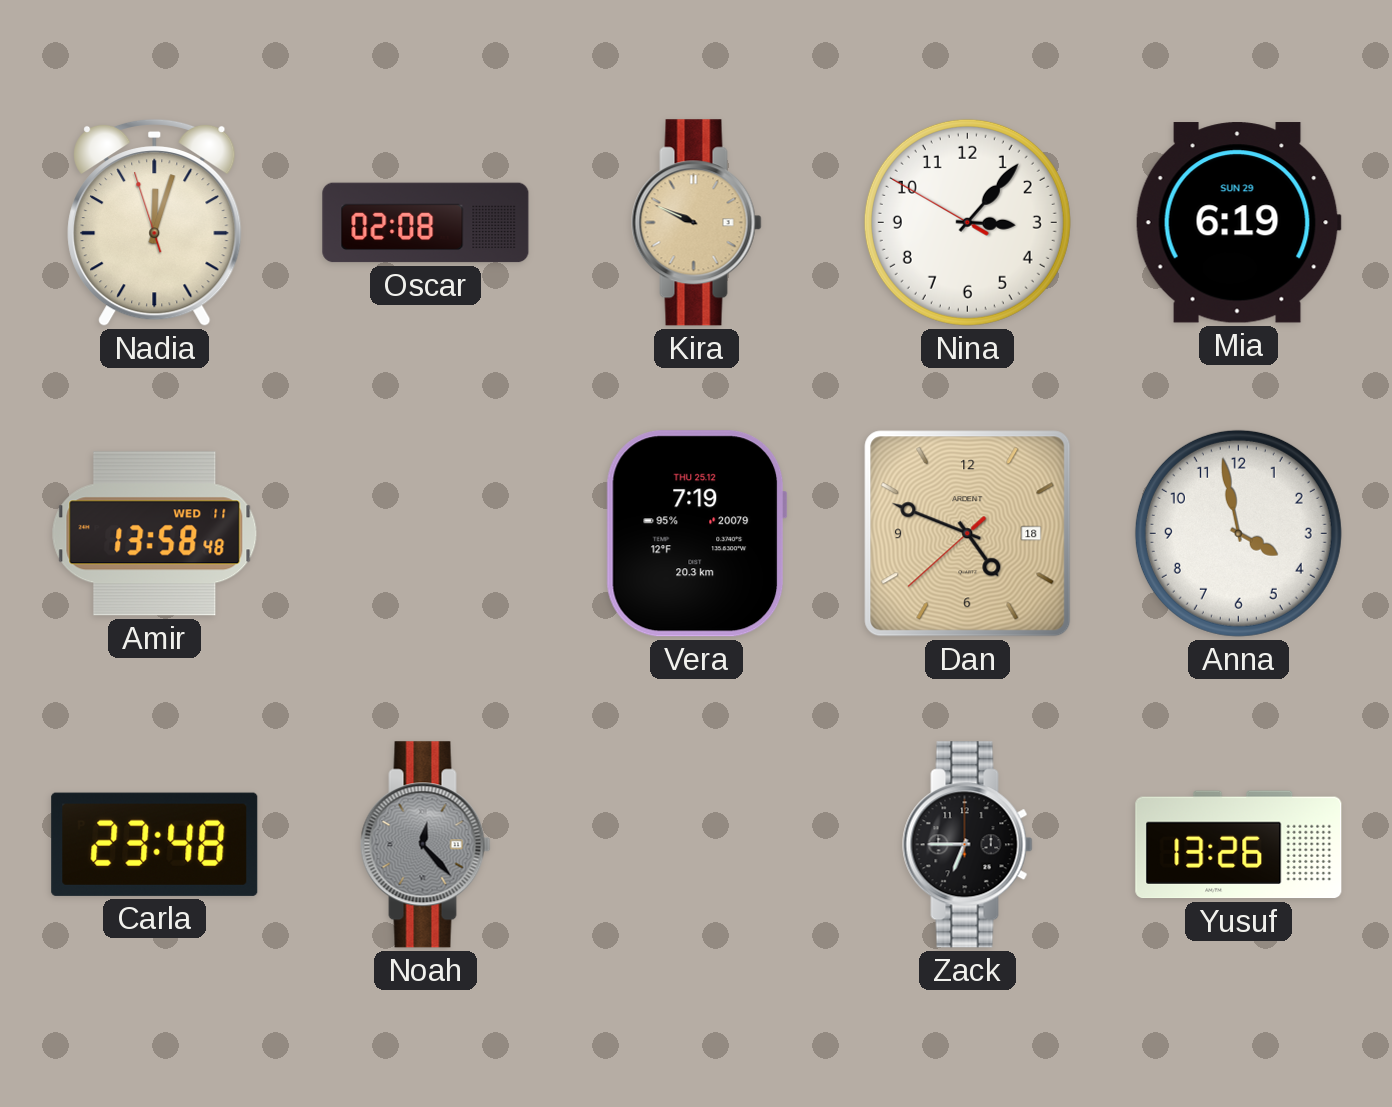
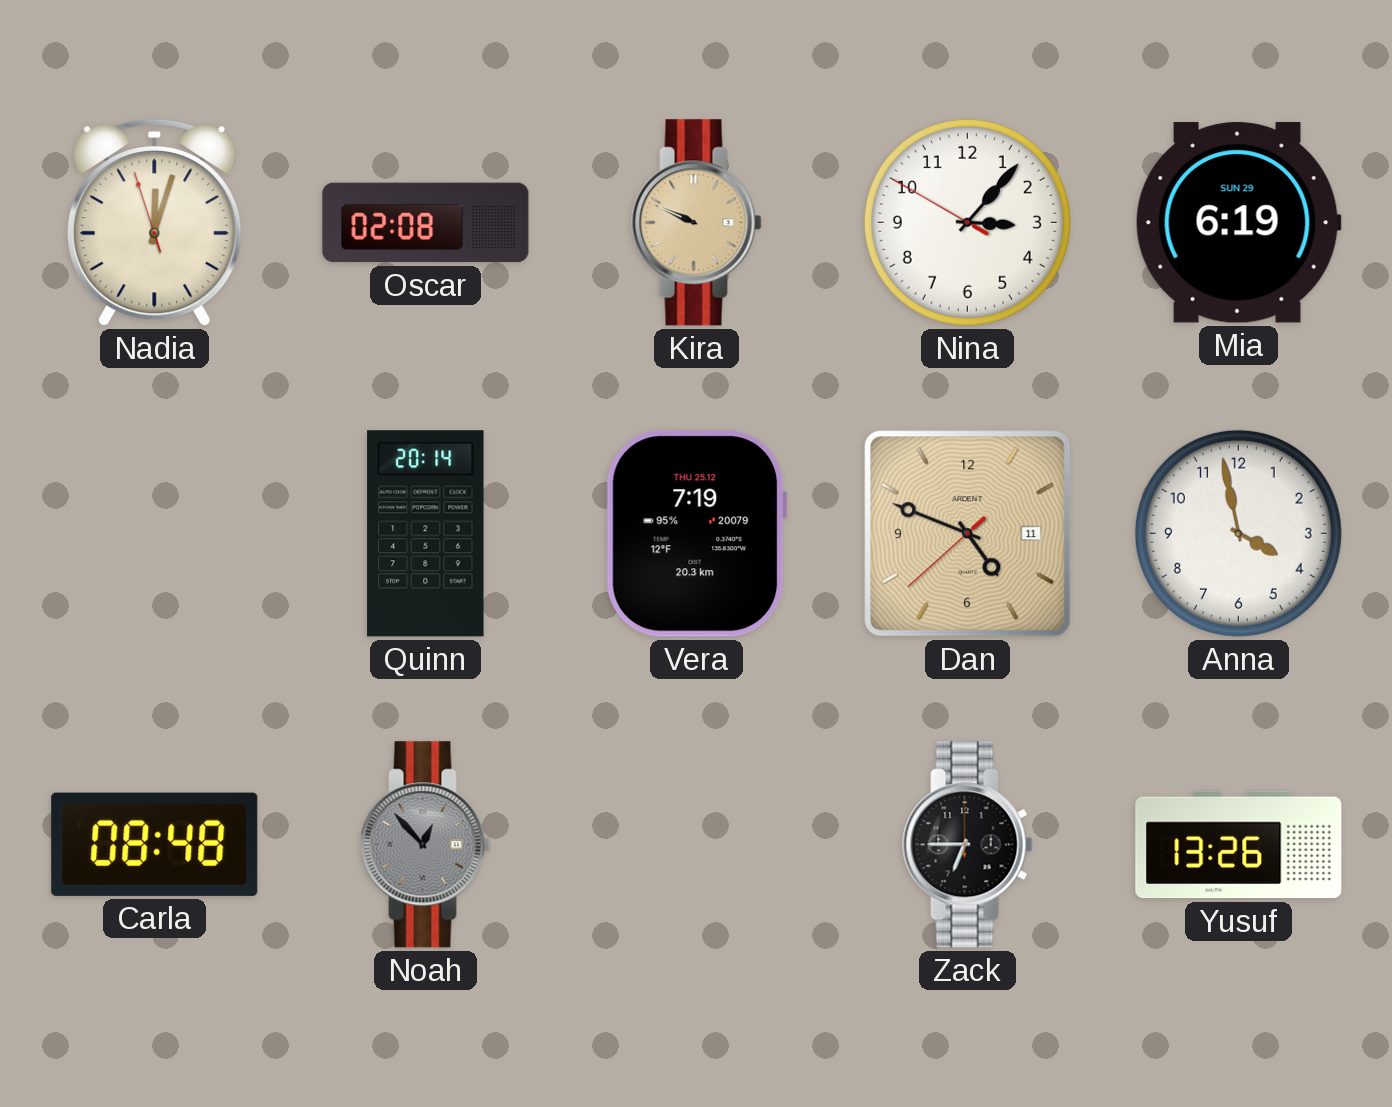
Amir: 13:58 -> none
Quinn: none -> 20:14
Dan date: 18 -> 11
Carla: 23:48 -> 08:48
Noah: 12:23 -> 12:53
